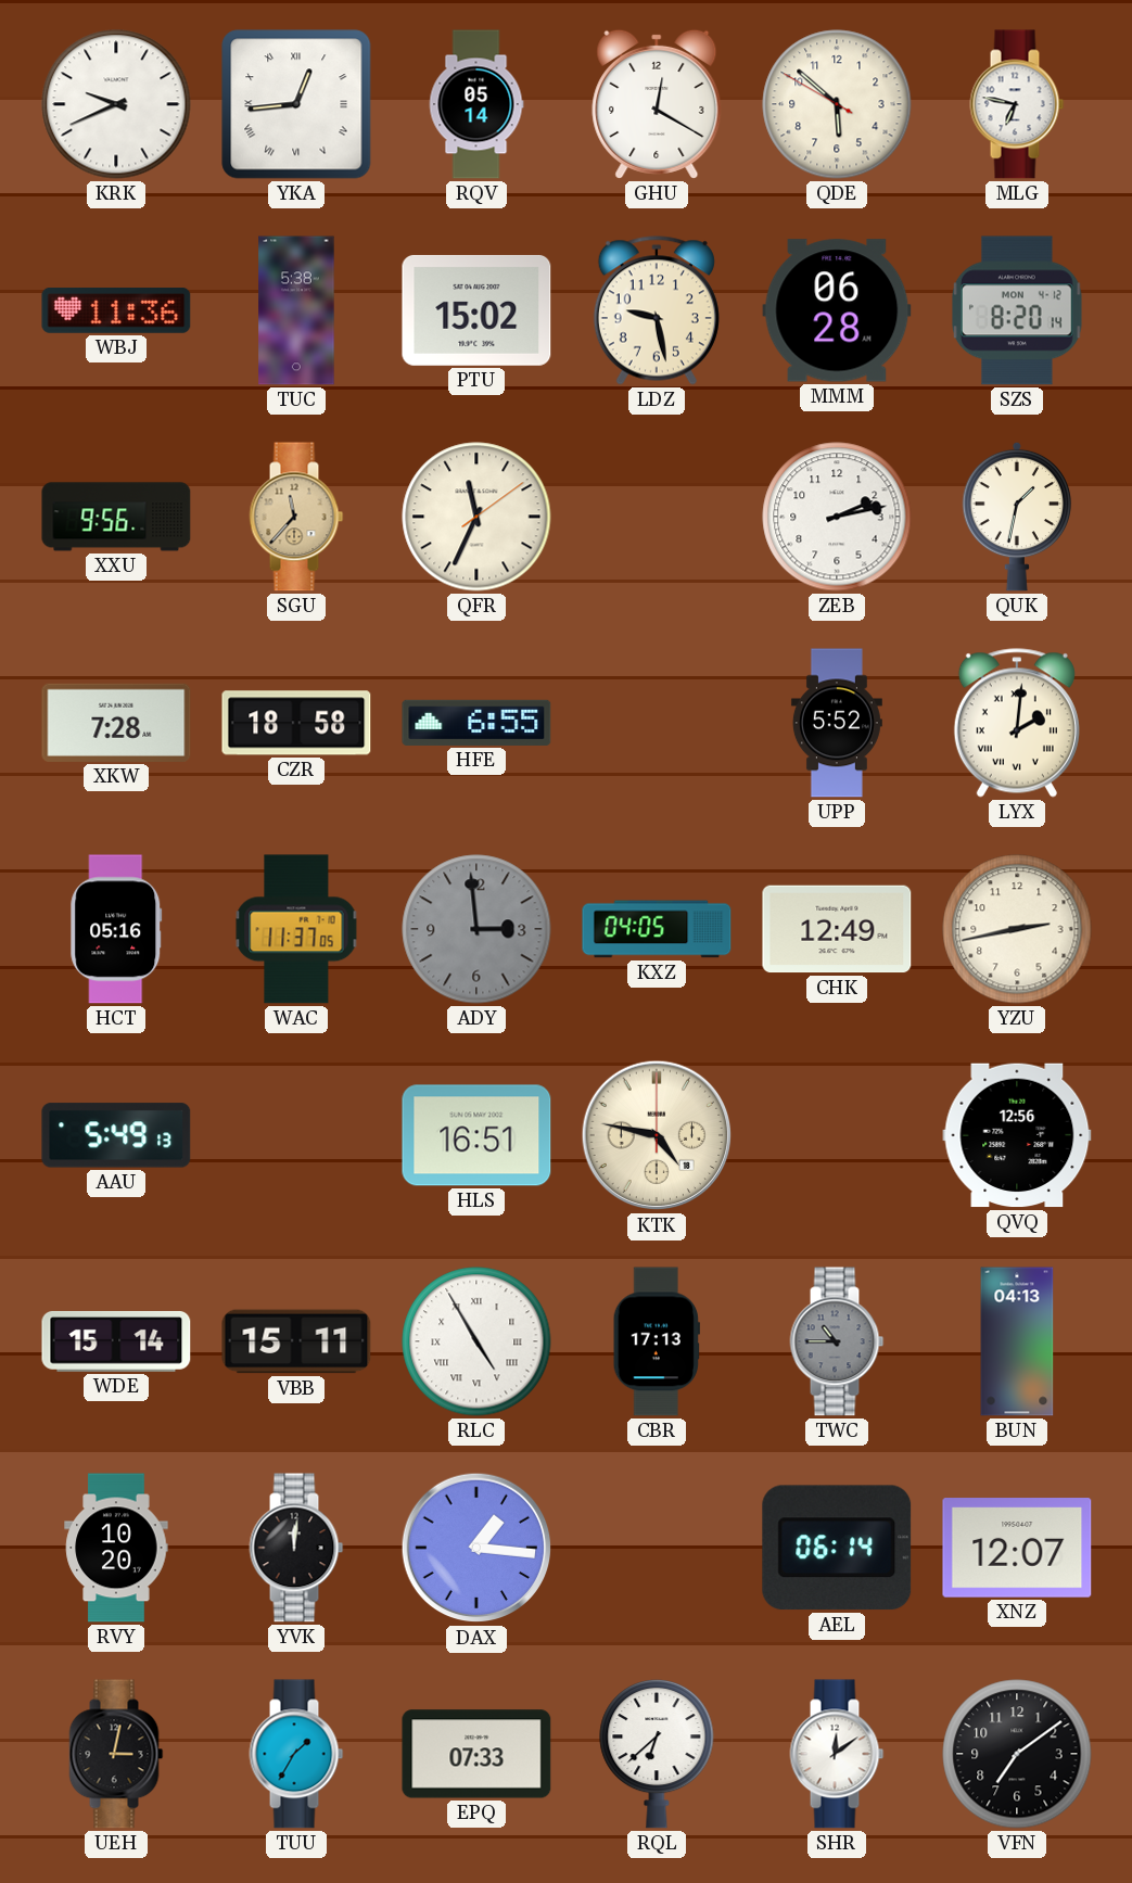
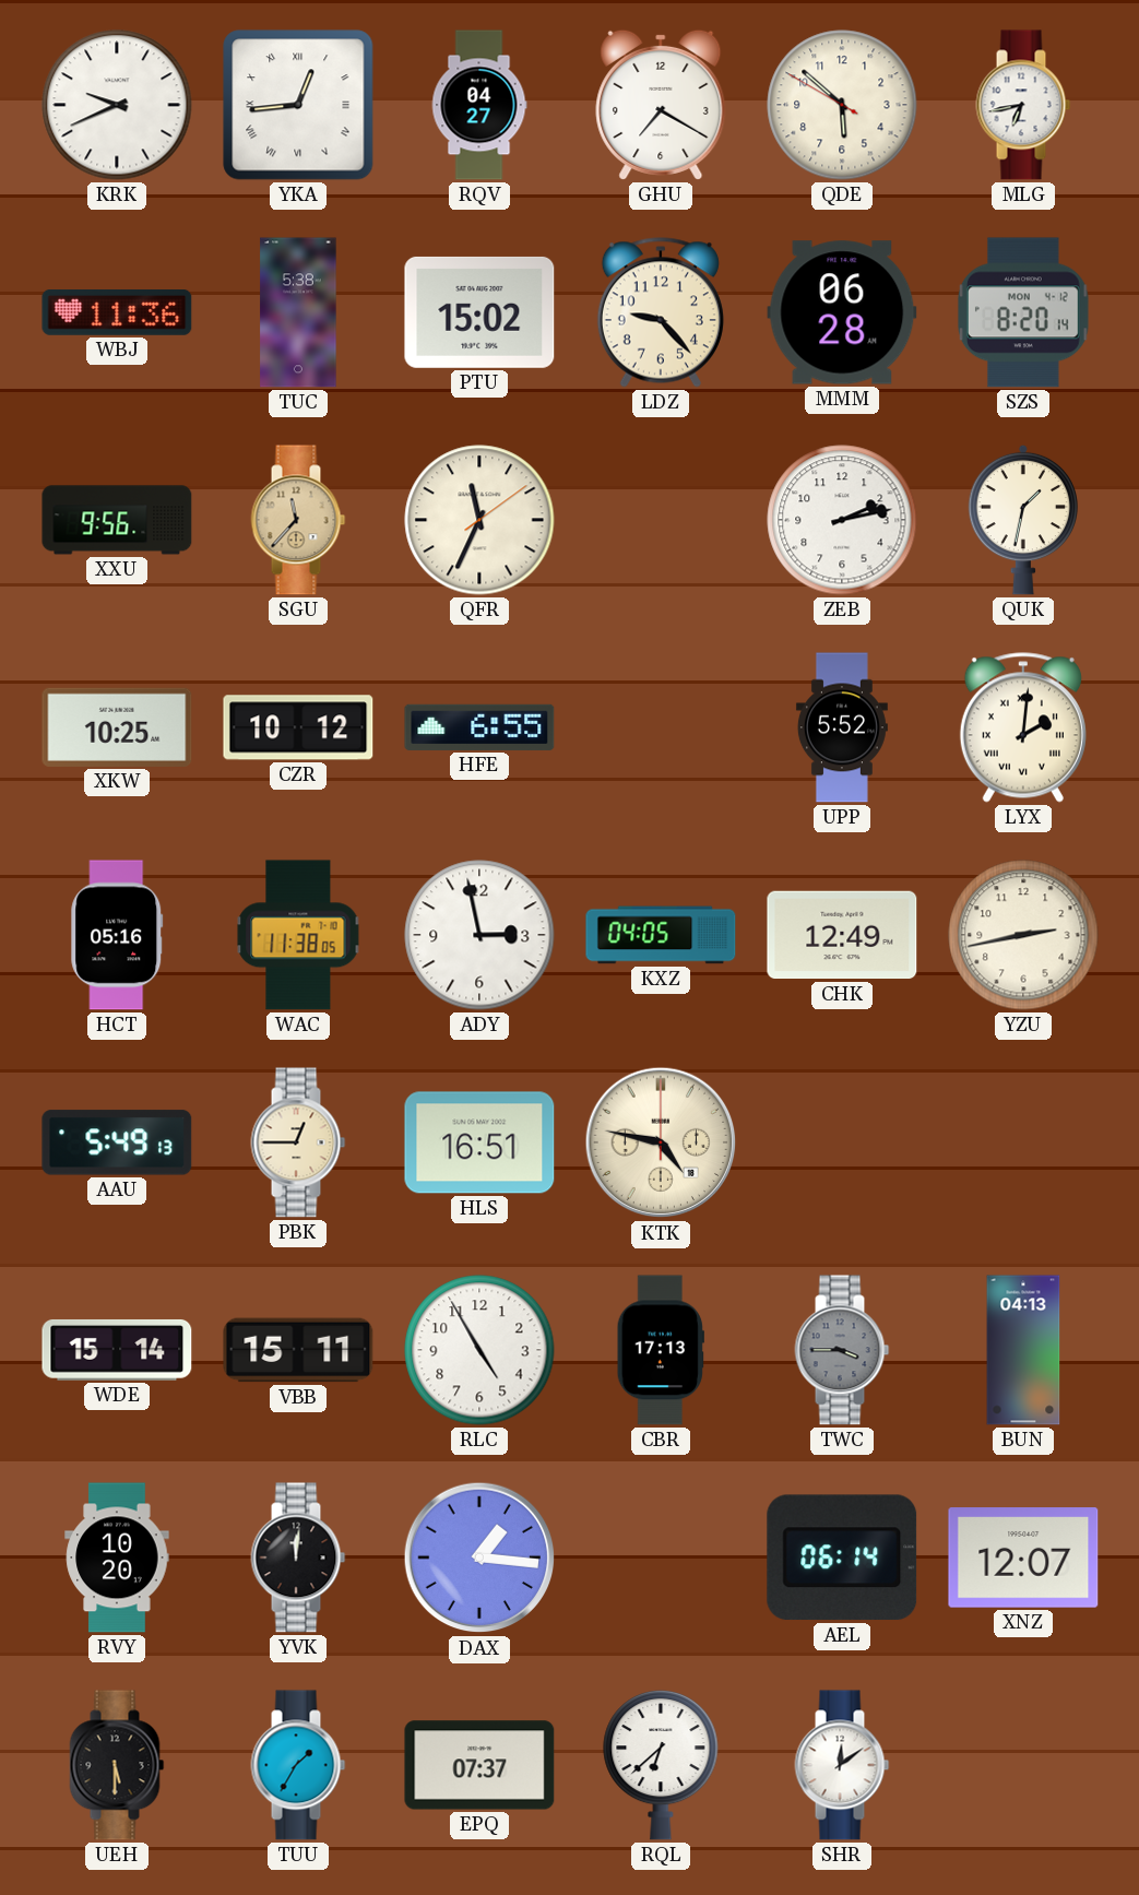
RQV: 05:14 -> 04:27
GHU: 12:20 -> 7:20
MLG: 6:47 -> 6:43
LDZ: 9:28 -> 9:23
XKW: 7:28 -> 10:25
CZR: 18:58 -> 10:12
WAC: 11:37 -> 11:38
ADY: 2:59 -> 2:58
ADY dial: grey -> white
PBK: none -> 12:45
QVQ: 12:56 -> none
RLC numerals: Roman -> Arabic
TWC: 10:45 -> 3:45
UEH: 3:02 -> 5:30
EPQ: 07:33 -> 07:37
VFN: 7:09 -> none
